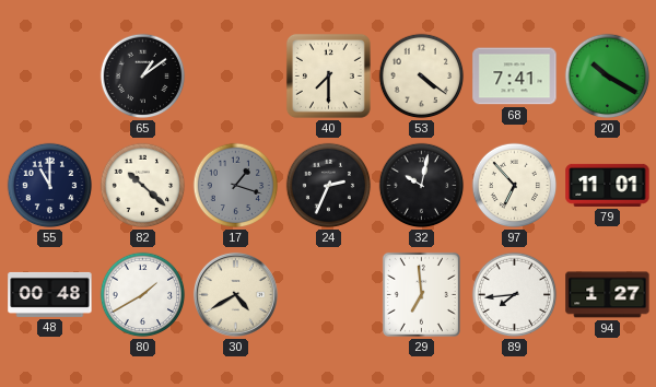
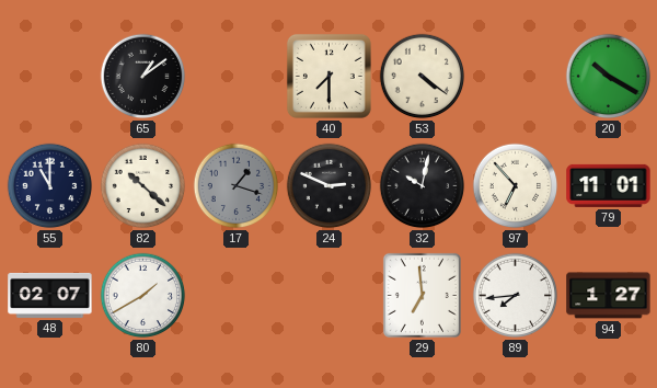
68: 7:41 -> none
24: 2:34 -> 2:49
48: 00:48 -> 02:07
30: 4:40 -> none
